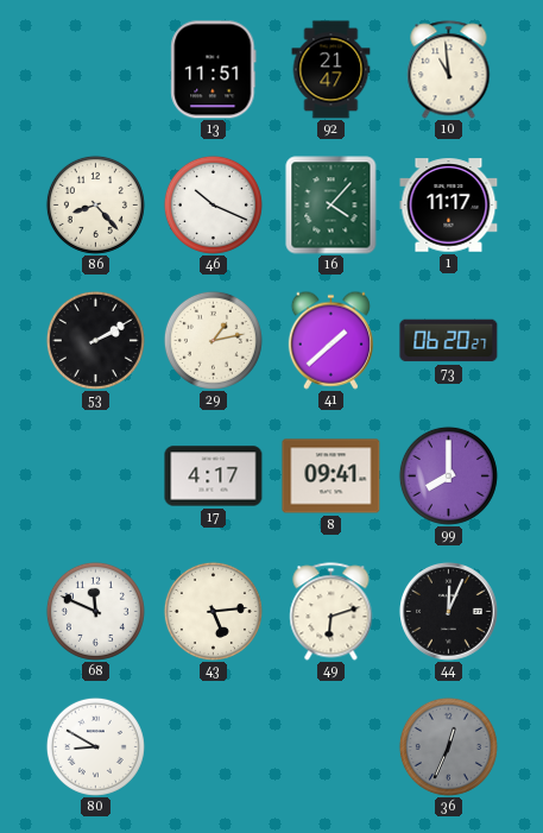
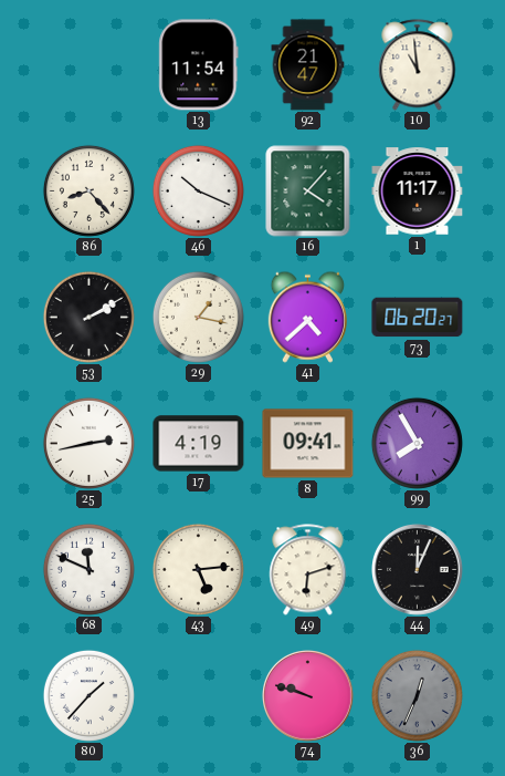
13: 11:51 -> 11:54
29: 1:13 -> 1:17
41: 1:38 -> 4:38
25: none -> 2:43
17: 4:17 -> 4:19
99: 8:00 -> 7:55
80: 8:50 -> 1:37
74: none -> 9:48
